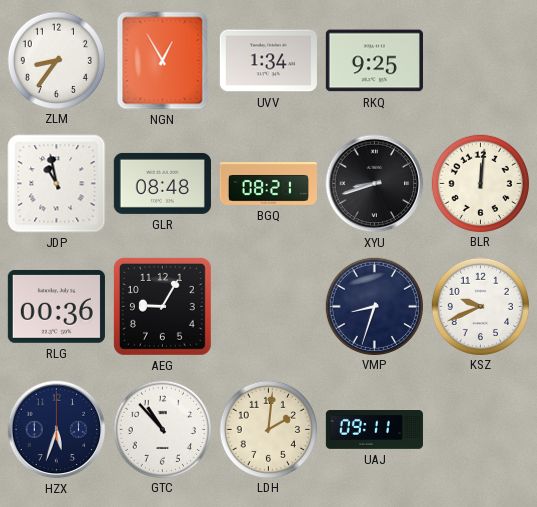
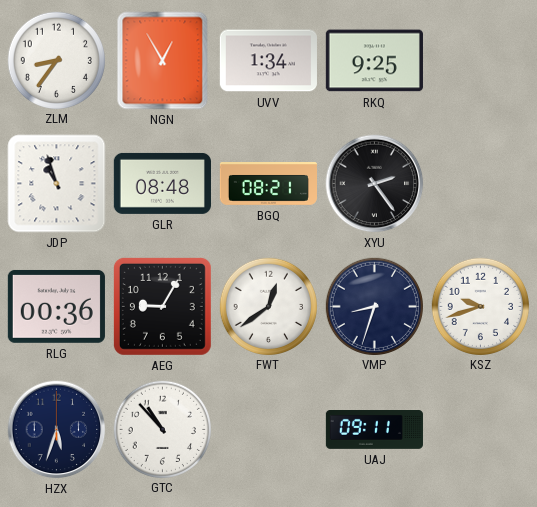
JDP: 10:58 -> 10:57
XYU: 8:42 -> 2:24
BLR: 12:01 -> none
FWT: none -> 12:39
KSZ: 9:41 -> 9:42
LDH: 2:01 -> none
